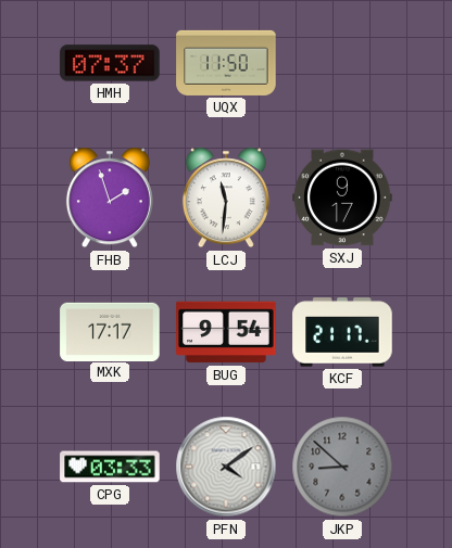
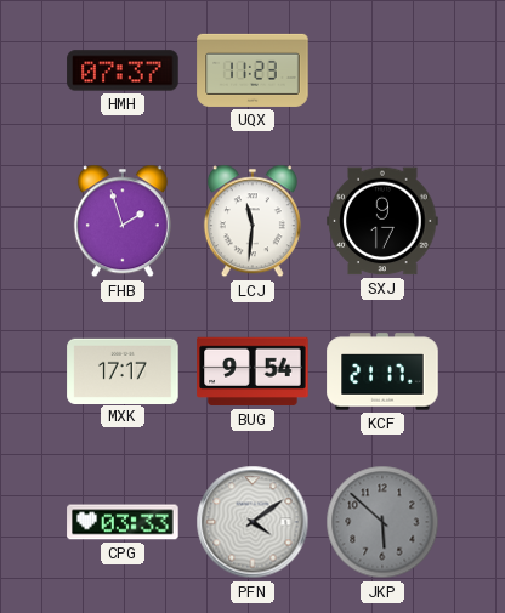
UQX: 11:50 -> 11:23
JKP: 8:52 -> 5:52
